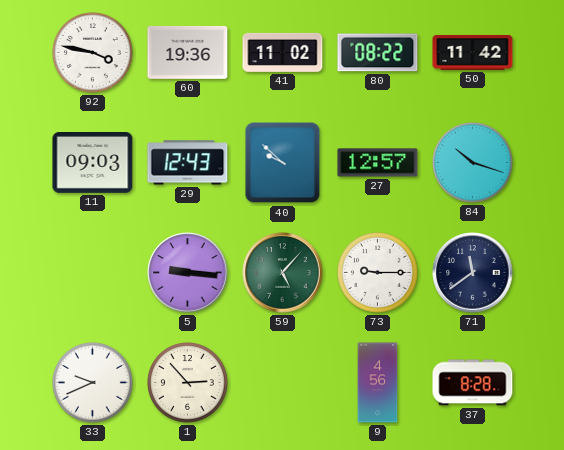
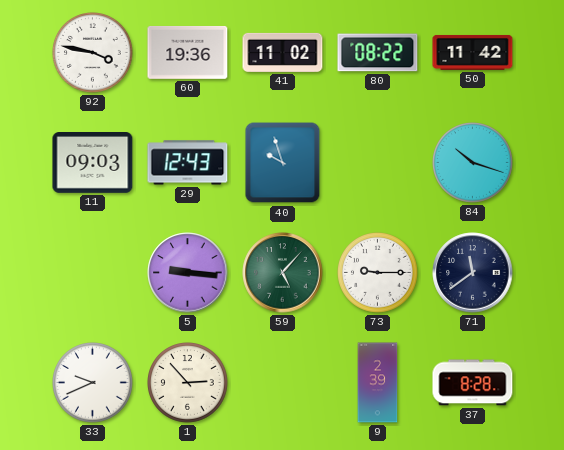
40: 9:52 -> 9:57
27: 12:57 -> none
9: 4:56 -> 2:39
